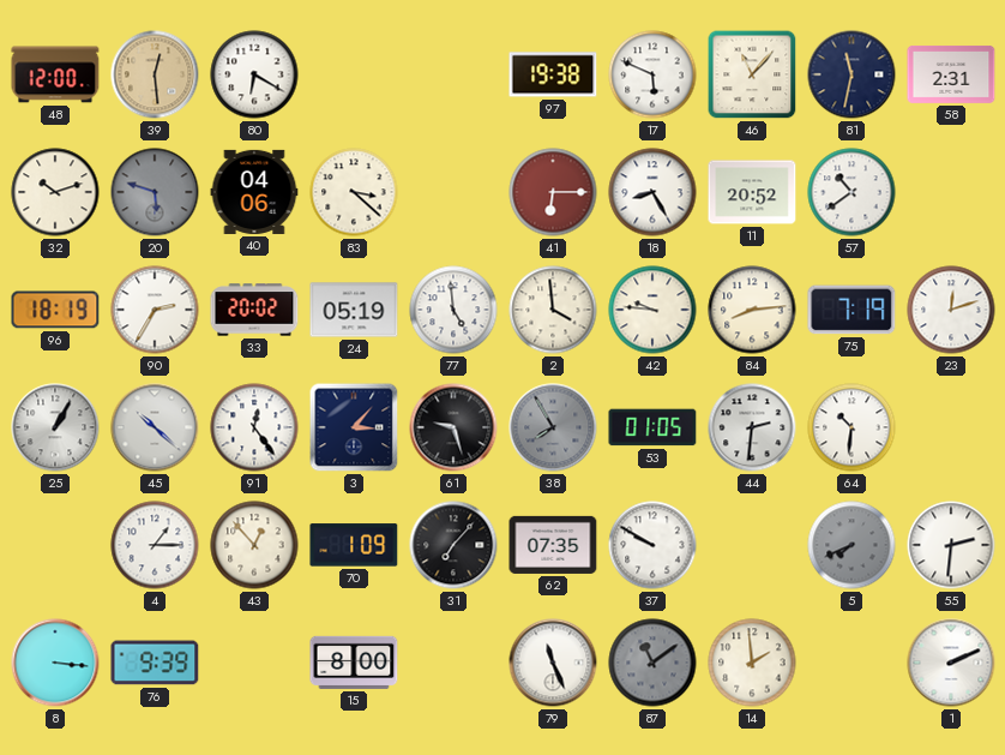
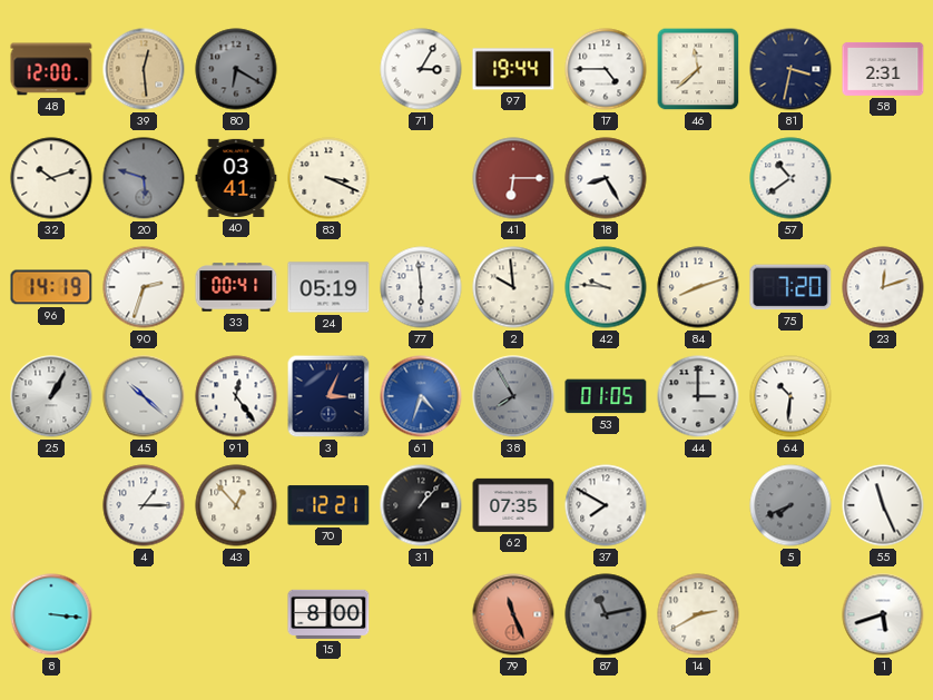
80 dial: white -> grey
71: none -> 3:05
97: 19:38 -> 19:44
17: 5:49 -> 4:45
46: 11:07 -> 11:38
81: 11:32 -> 3:32
40: 04:06 -> 03:41
83: 3:22 -> 3:19
11: 20:52 -> none
96: 18:19 -> 14:19
90: 2:35 -> 2:33
33: 20:02 -> 00:41
77: 4:59 -> 5:59
2: 3:59 -> 9:59
84: 8:14 -> 8:12
75: 7:19 -> 7:20
3: 3:07 -> 3:04
61: 9:27 -> 4:33
61 dial: black -> blue
44: 2:31 -> 3:00
70: 1:09 -> 12:21
31: 7:07 -> 1:07
37: 9:50 -> 7:50
55: 2:31 -> 11:26
76: 9:39 -> none
79 dial: white -> salmon
87: 11:09 -> 11:13
14: 1:59 -> 2:40
1: 2:11 -> 5:42
